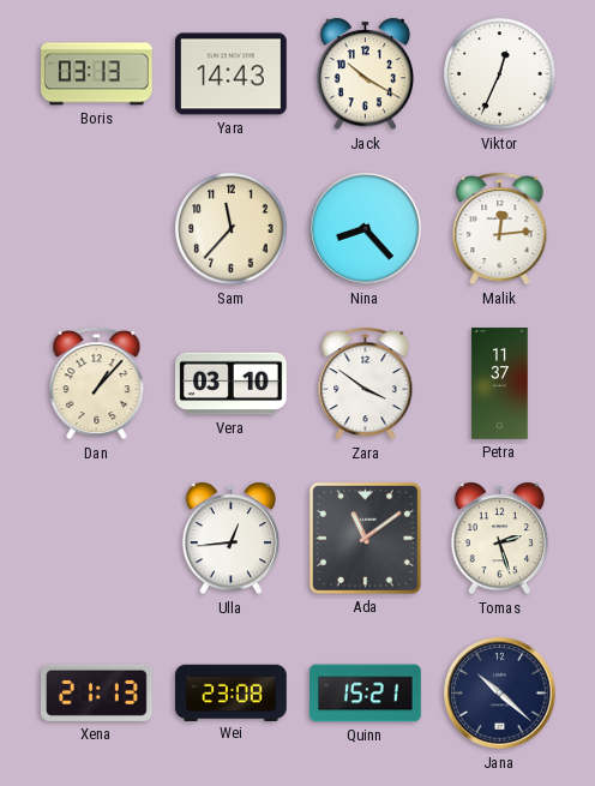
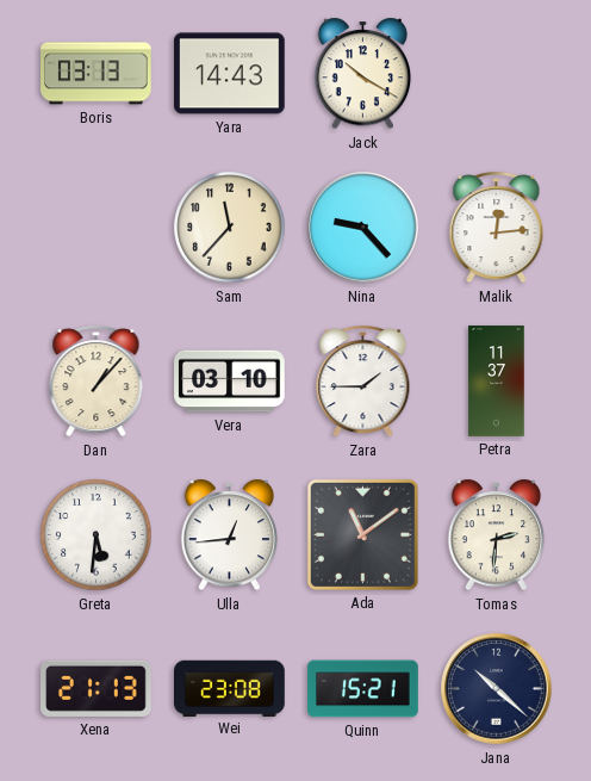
Viktor: 12:34 -> none
Nina: 8:23 -> 9:23
Zara: 3:51 -> 1:45
Greta: none -> 5:31
Tomas: 2:27 -> 2:31
